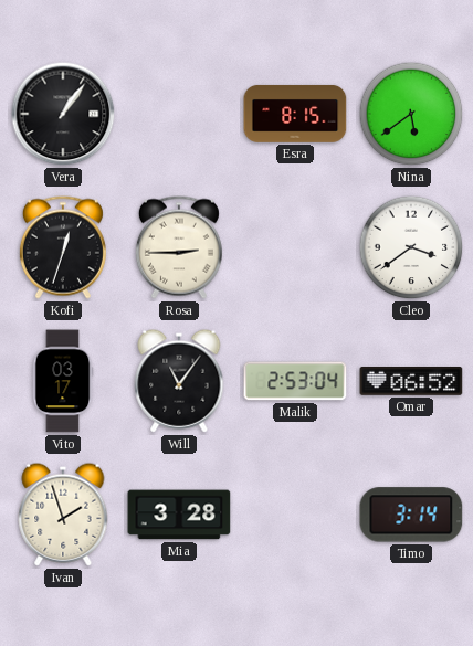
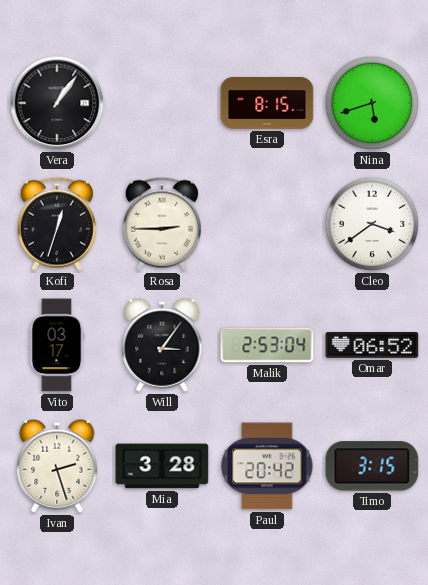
Nina: 5:39 -> 5:42
Will: 11:06 -> 3:06
Ivan: 1:57 -> 2:27
Paul: none -> 20:42
Timo: 3:14 -> 3:15
